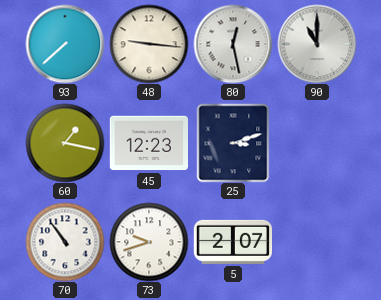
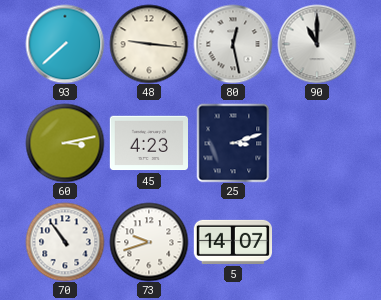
60: 1:17 -> 3:13
45: 12:23 -> 4:23
5: 2:07 -> 14:07
